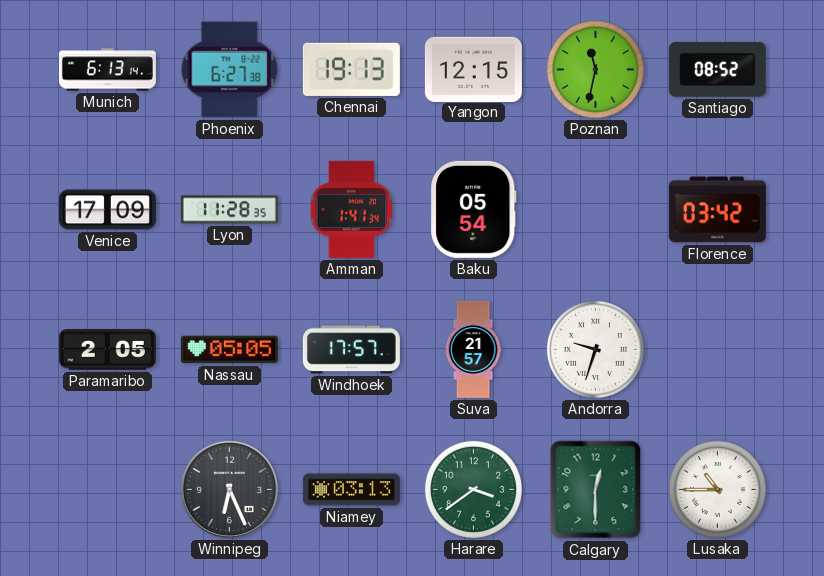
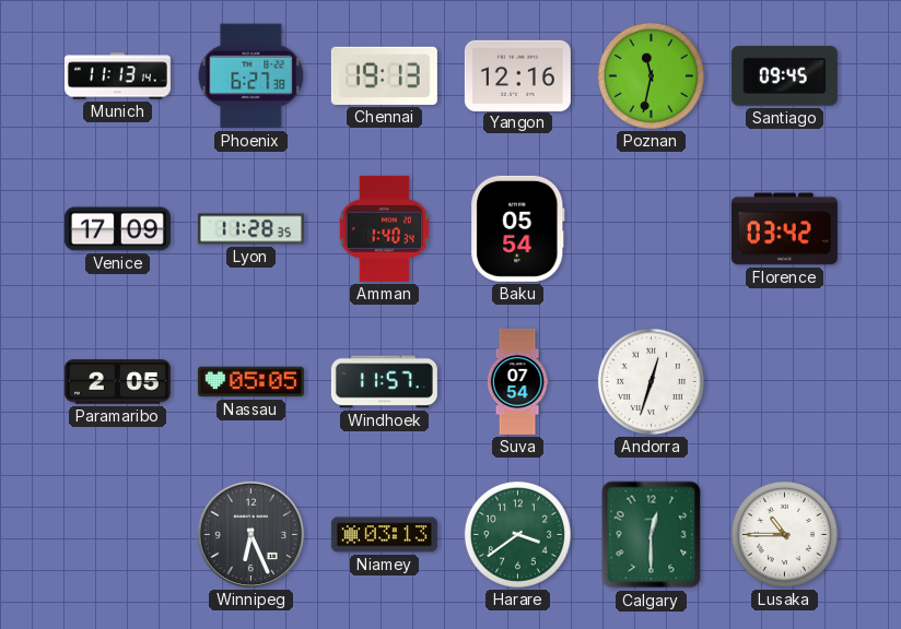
Munich: 6:13 -> 11:13
Yangon: 12:15 -> 12:16
Santiago: 08:52 -> 09:45
Amman: 1:41 -> 1:40
Windhoek: 17:57 -> 11:57
Suva: 21:57 -> 07:54
Andorra: 9:33 -> 12:33
